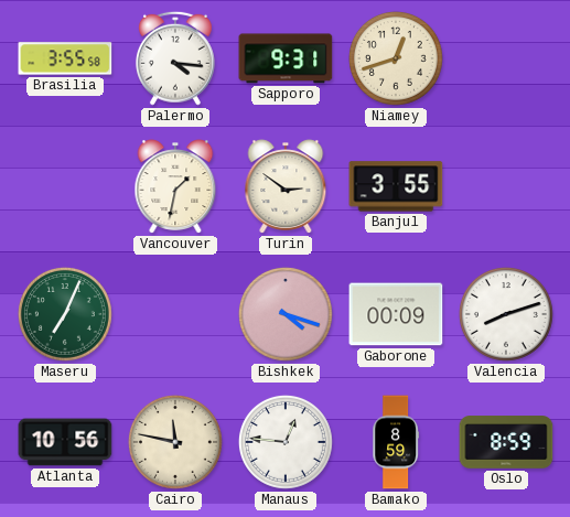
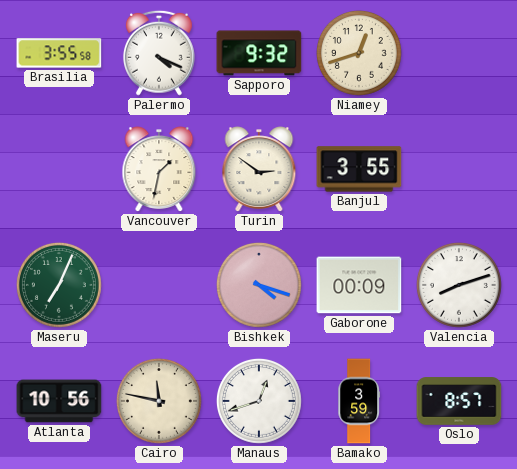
Palermo: 4:16 -> 4:19
Sapporo: 9:31 -> 9:32
Manaus: 12:46 -> 12:42
Bamako: 8:59 -> 3:59
Oslo: 8:59 -> 8:57
